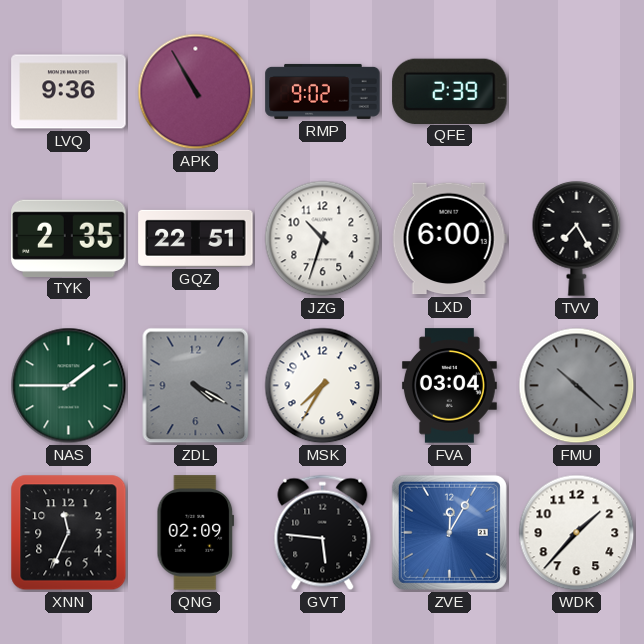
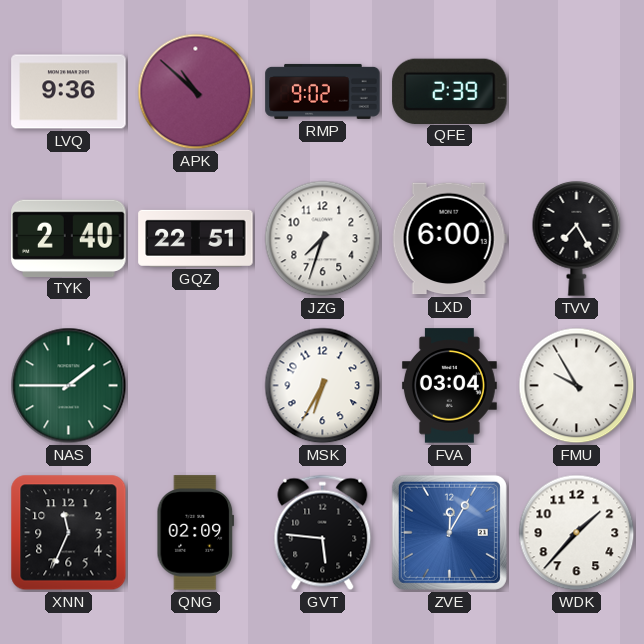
APK: 10:55 -> 10:52
TYK: 2:35 -> 2:40
JZG: 10:33 -> 7:33
ZDL: 4:20 -> none
MSK: 7:35 -> 6:35
FMU: 10:22 -> 9:55
FMU dial: grey -> white
